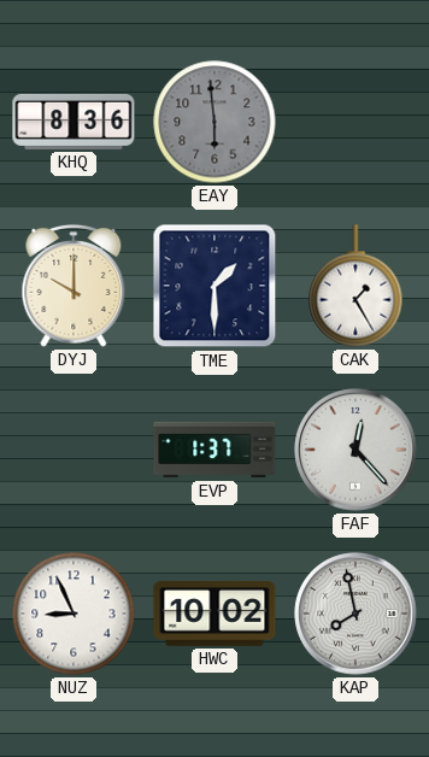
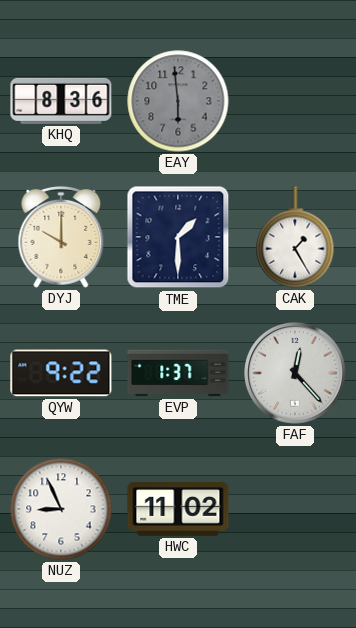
QYW: none -> 9:22
HWC: 10:02 -> 11:02
KAP: 7:58 -> none
